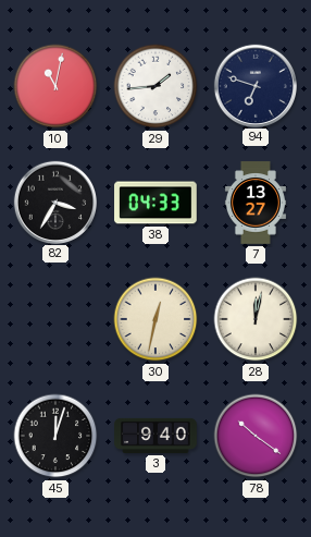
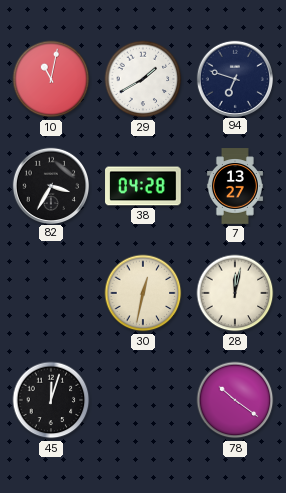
29: 1:44 -> 1:40
38: 04:33 -> 04:28
3: 9:40 -> none
